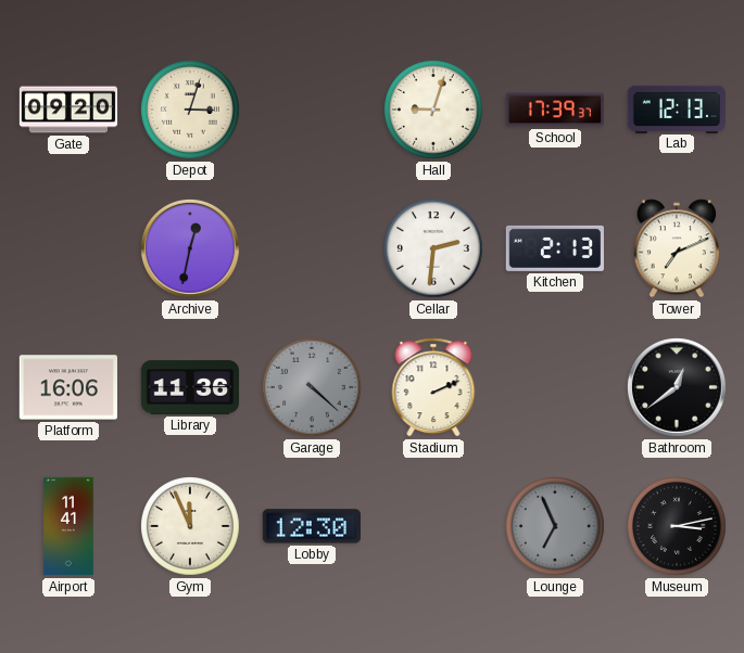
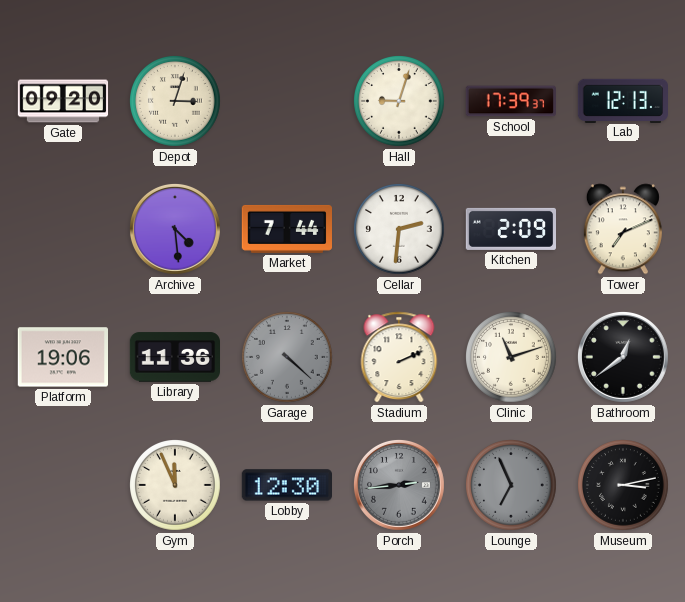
Archive: 12:32 -> 4:29
Market: none -> 7:44
Kitchen: 2:13 -> 2:09
Platform: 16:06 -> 19:06
Clinic: none -> 11:12
Airport: 11:41 -> none
Porch: none -> 2:44
